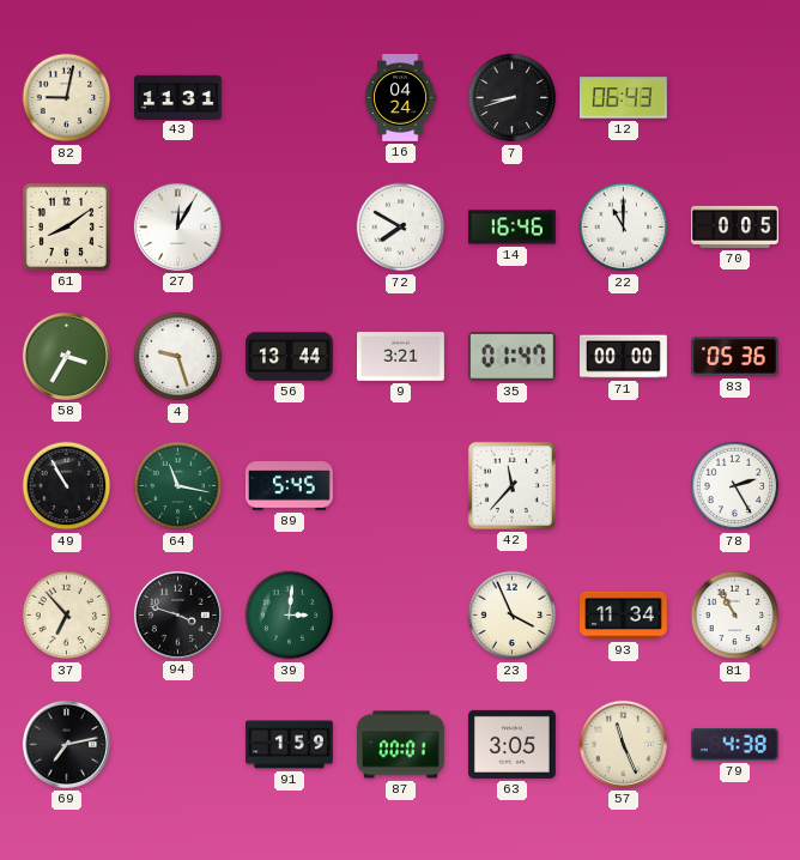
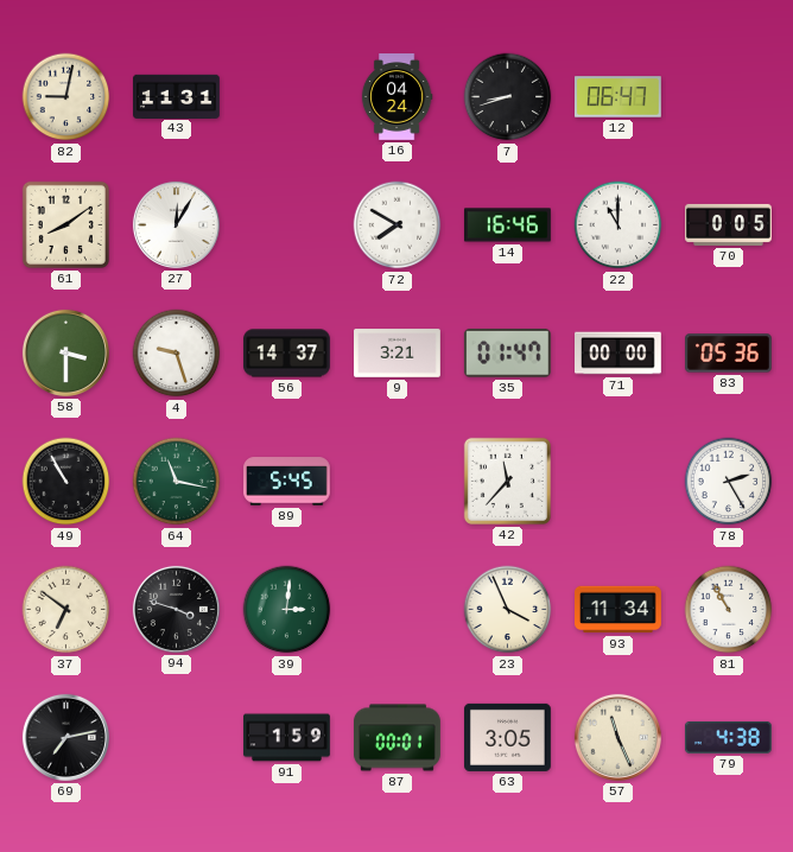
12: 06:43 -> 06:47
58: 3:35 -> 3:30
56: 13:44 -> 14:37
37: 6:53 -> 6:51
